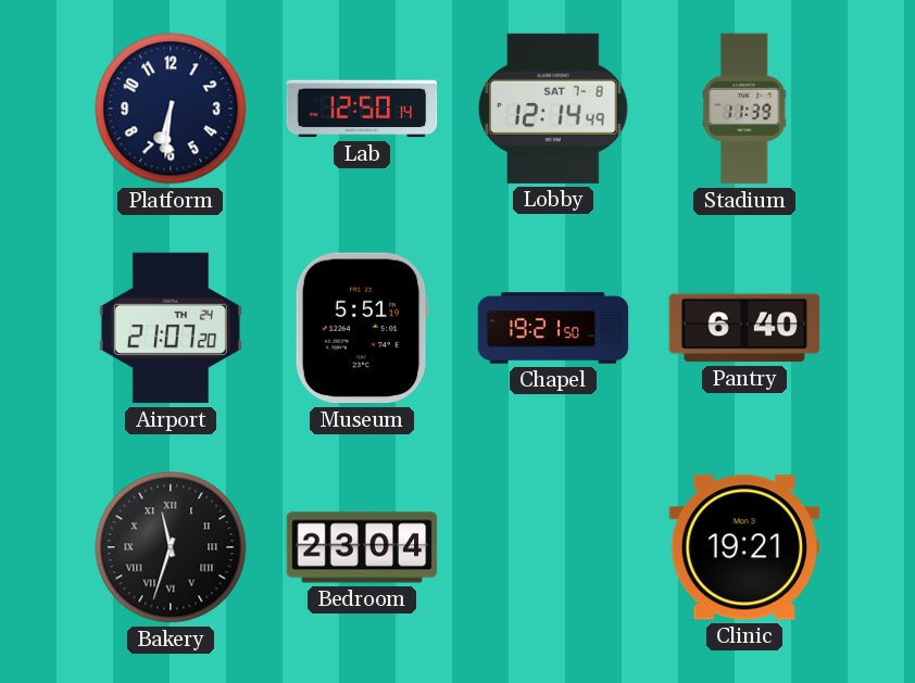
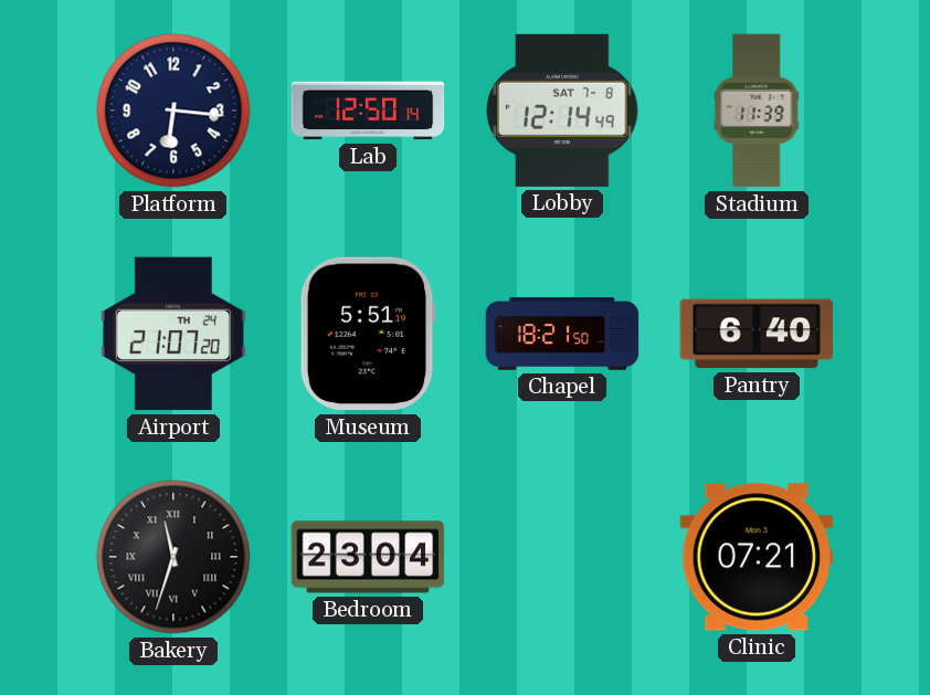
Platform: 6:31 -> 6:16
Chapel: 19:21 -> 18:21
Clinic: 19:21 -> 07:21
